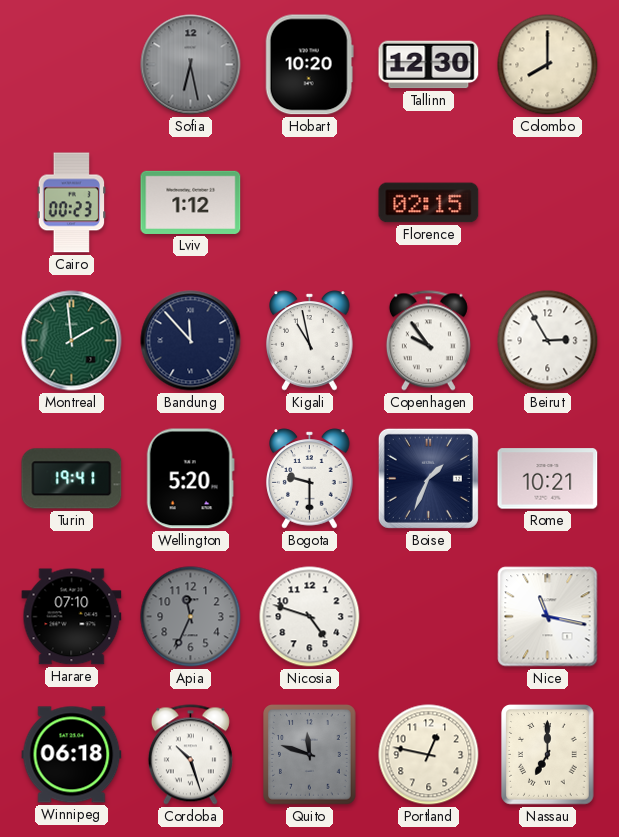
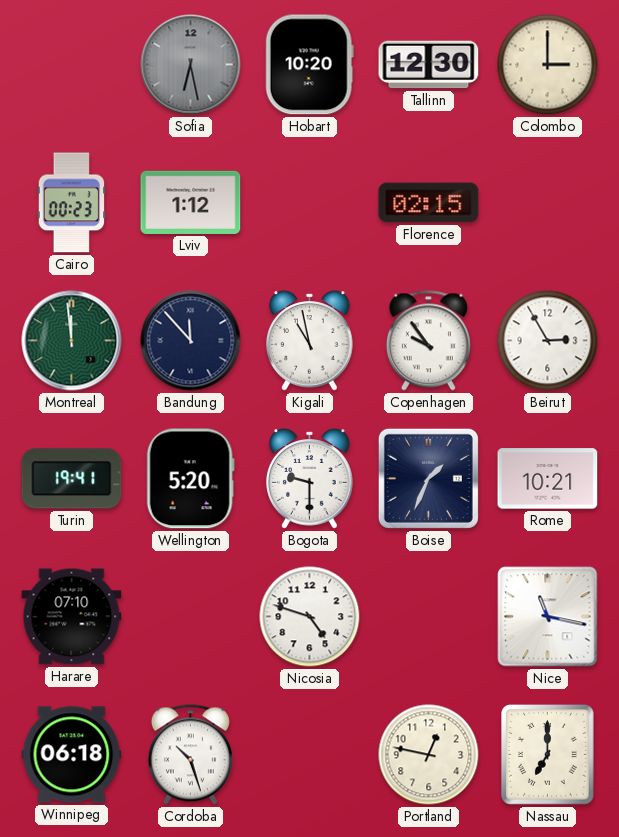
Colombo: 8:00 -> 3:00
Montreal: 1:59 -> 11:59
Apia: 11:34 -> none
Quito: 11:48 -> none
